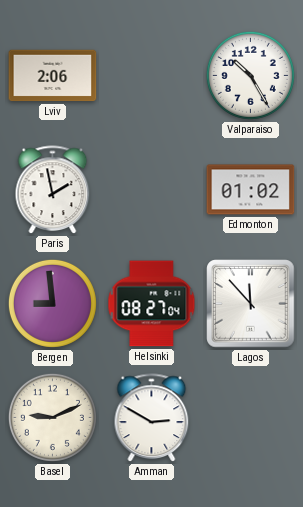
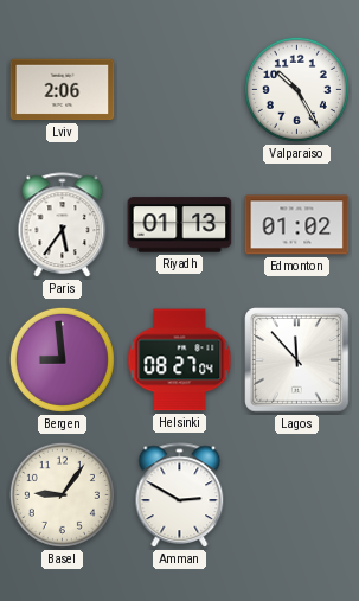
Paris: 1:58 -> 5:36
Riyadh: none -> 01:13
Basel: 9:11 -> 9:06
